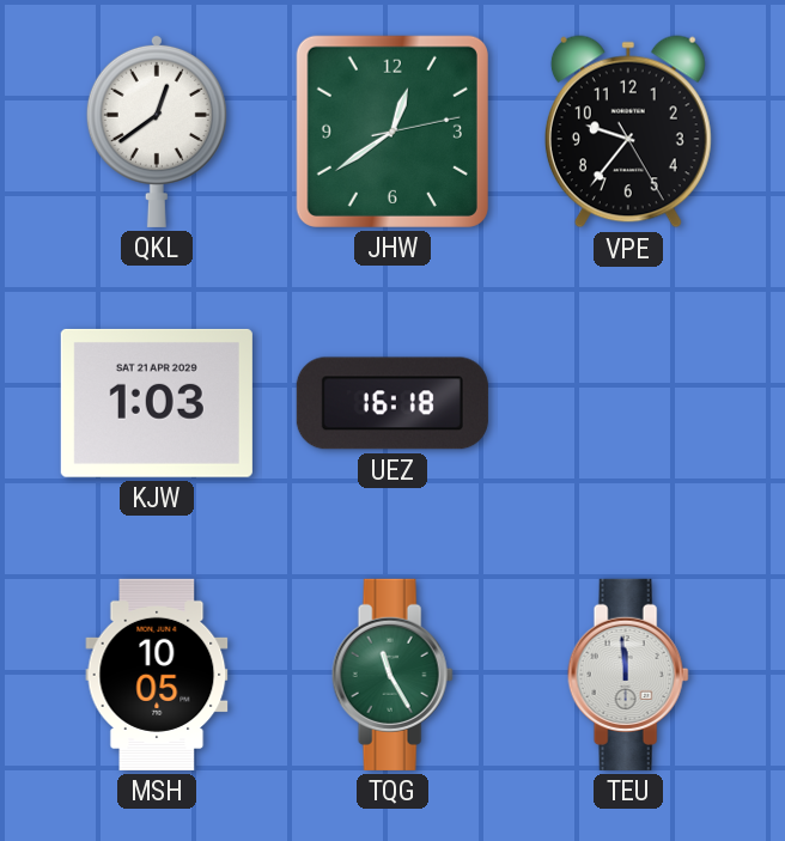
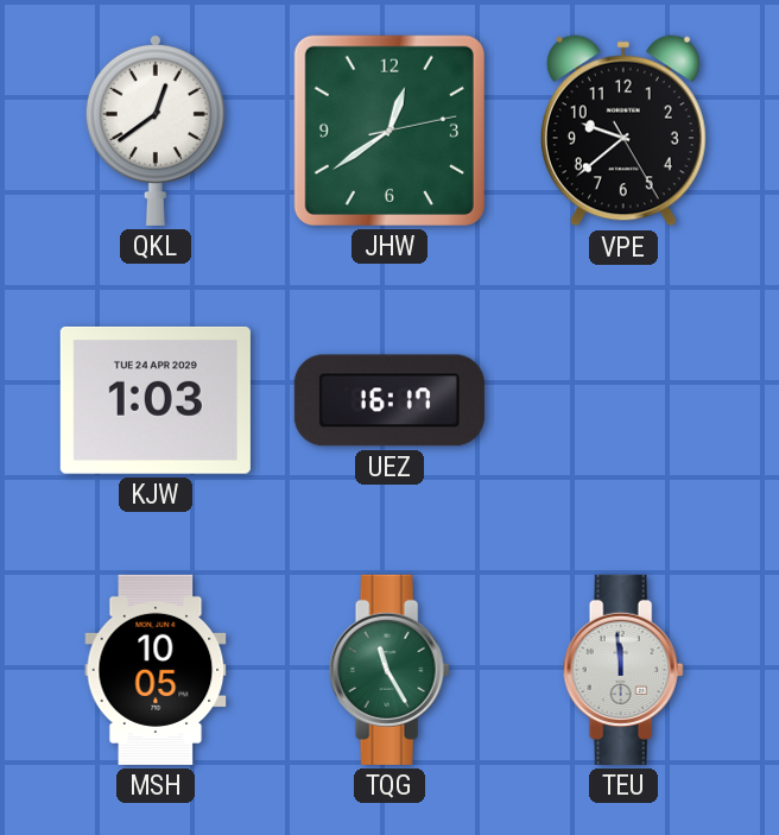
VPE: 9:36 -> 9:38
KJW date: SAT 21 APR 2029 -> TUE 24 APR 2029
UEZ: 16:18 -> 16:17
